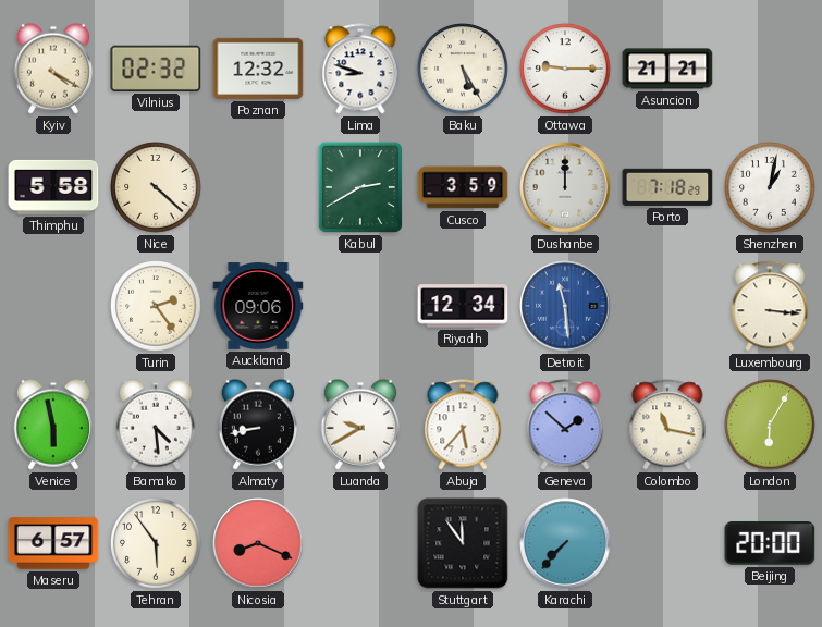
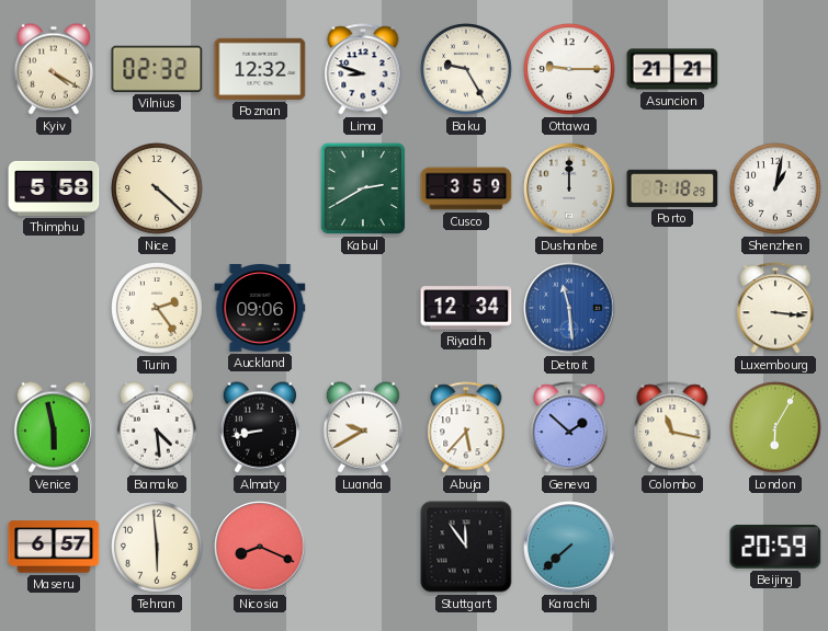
Baku: 5:25 -> 9:25
Tehran: 5:54 -> 5:59
Karachi: 7:37 -> 7:38
Beijing: 20:00 -> 20:59
